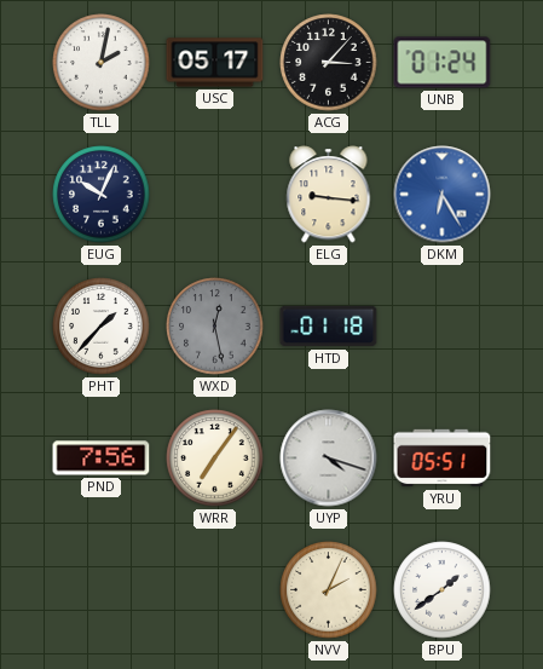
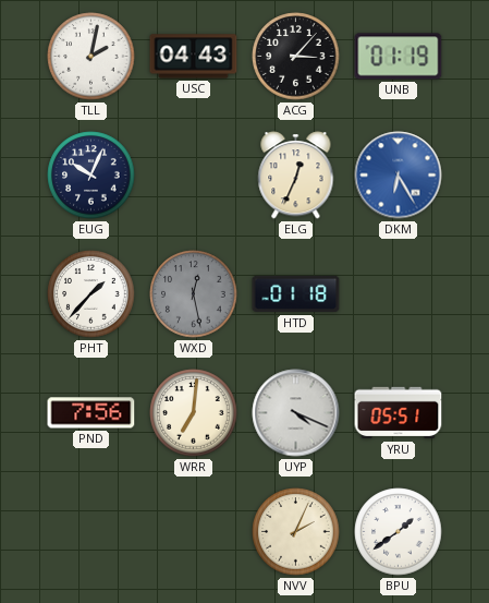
USC: 05:17 -> 04:43
UNB: 01:24 -> 01:19
ELG: 9:16 -> 12:34
WRR: 7:06 -> 7:01
UYP: 4:18 -> 4:19
